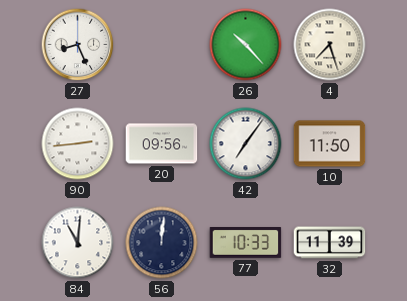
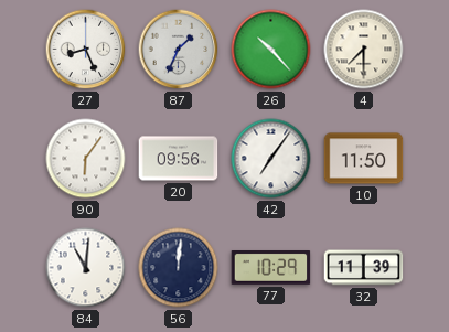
87: none -> 1:34
4: 7:27 -> 7:30
90: 2:44 -> 6:06
77: 10:33 -> 10:29
